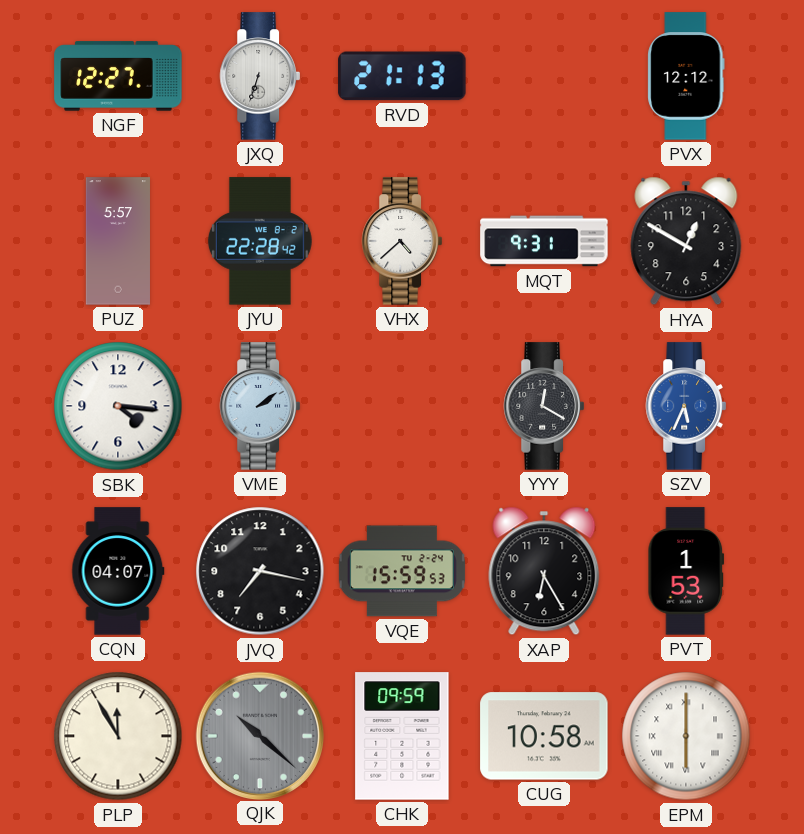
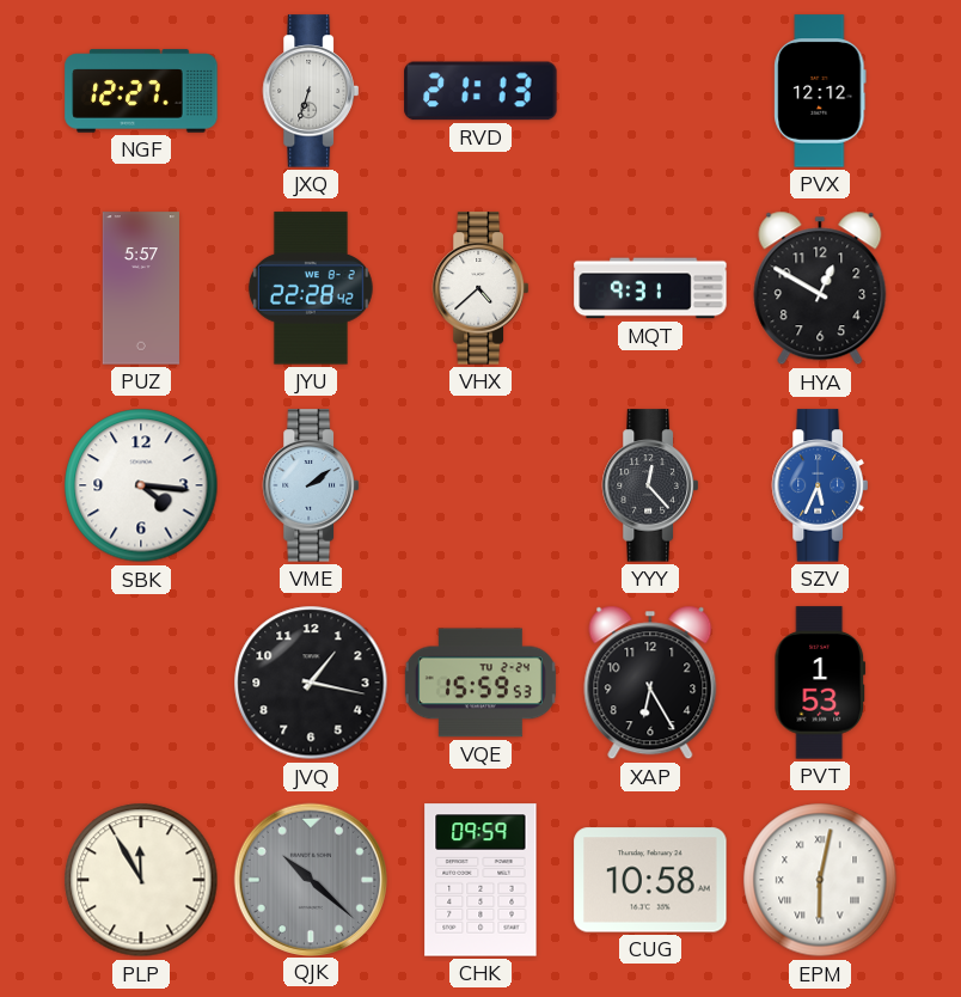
YYY: 12:20 -> 12:23
CQN: 04:07 -> none
JVQ: 7:17 -> 1:17
EPM: 6:00 -> 6:02
